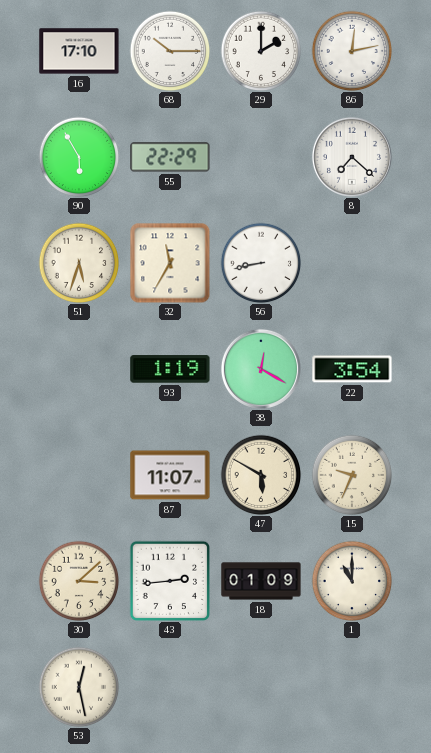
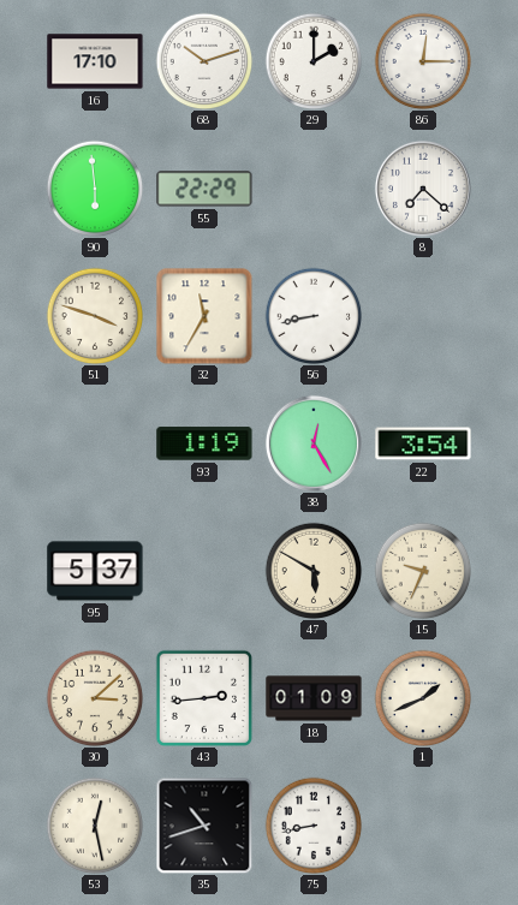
68: 10:15 -> 10:12
86: 12:13 -> 12:15
90: 5:55 -> 5:59
51: 5:33 -> 3:48
38: 12:20 -> 12:25
95: none -> 5:37
87: 11:07 -> none
1: 11:00 -> 1:41
35: none -> 10:42
75: none -> 8:43
